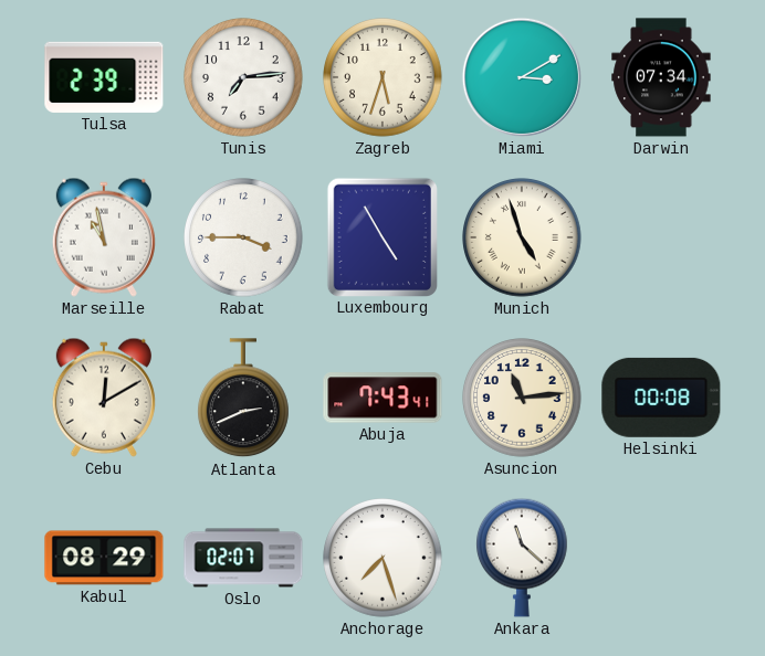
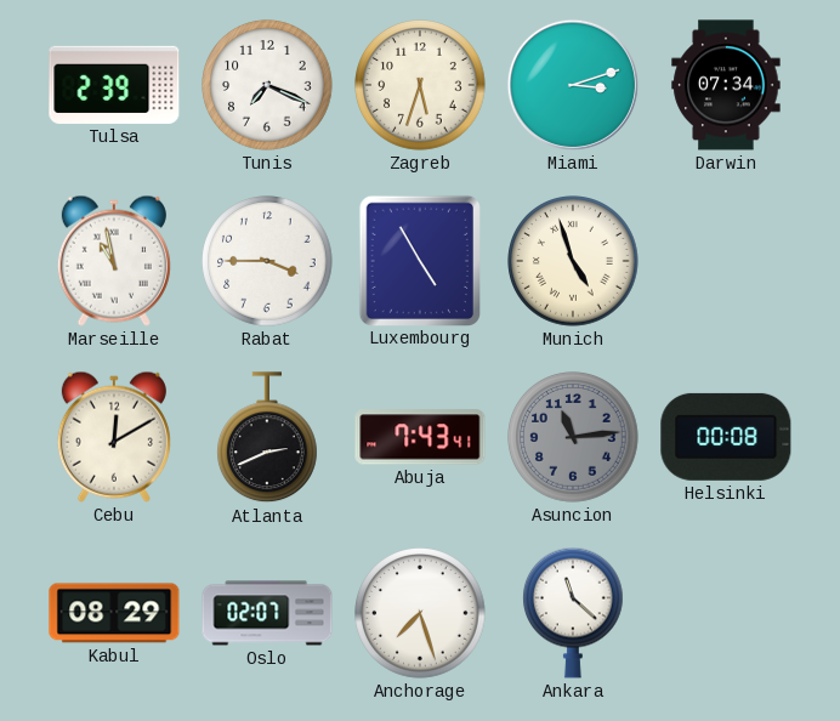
Tunis: 7:14 -> 7:19
Miami: 3:10 -> 3:12
Asuncion dial: cream -> grey
